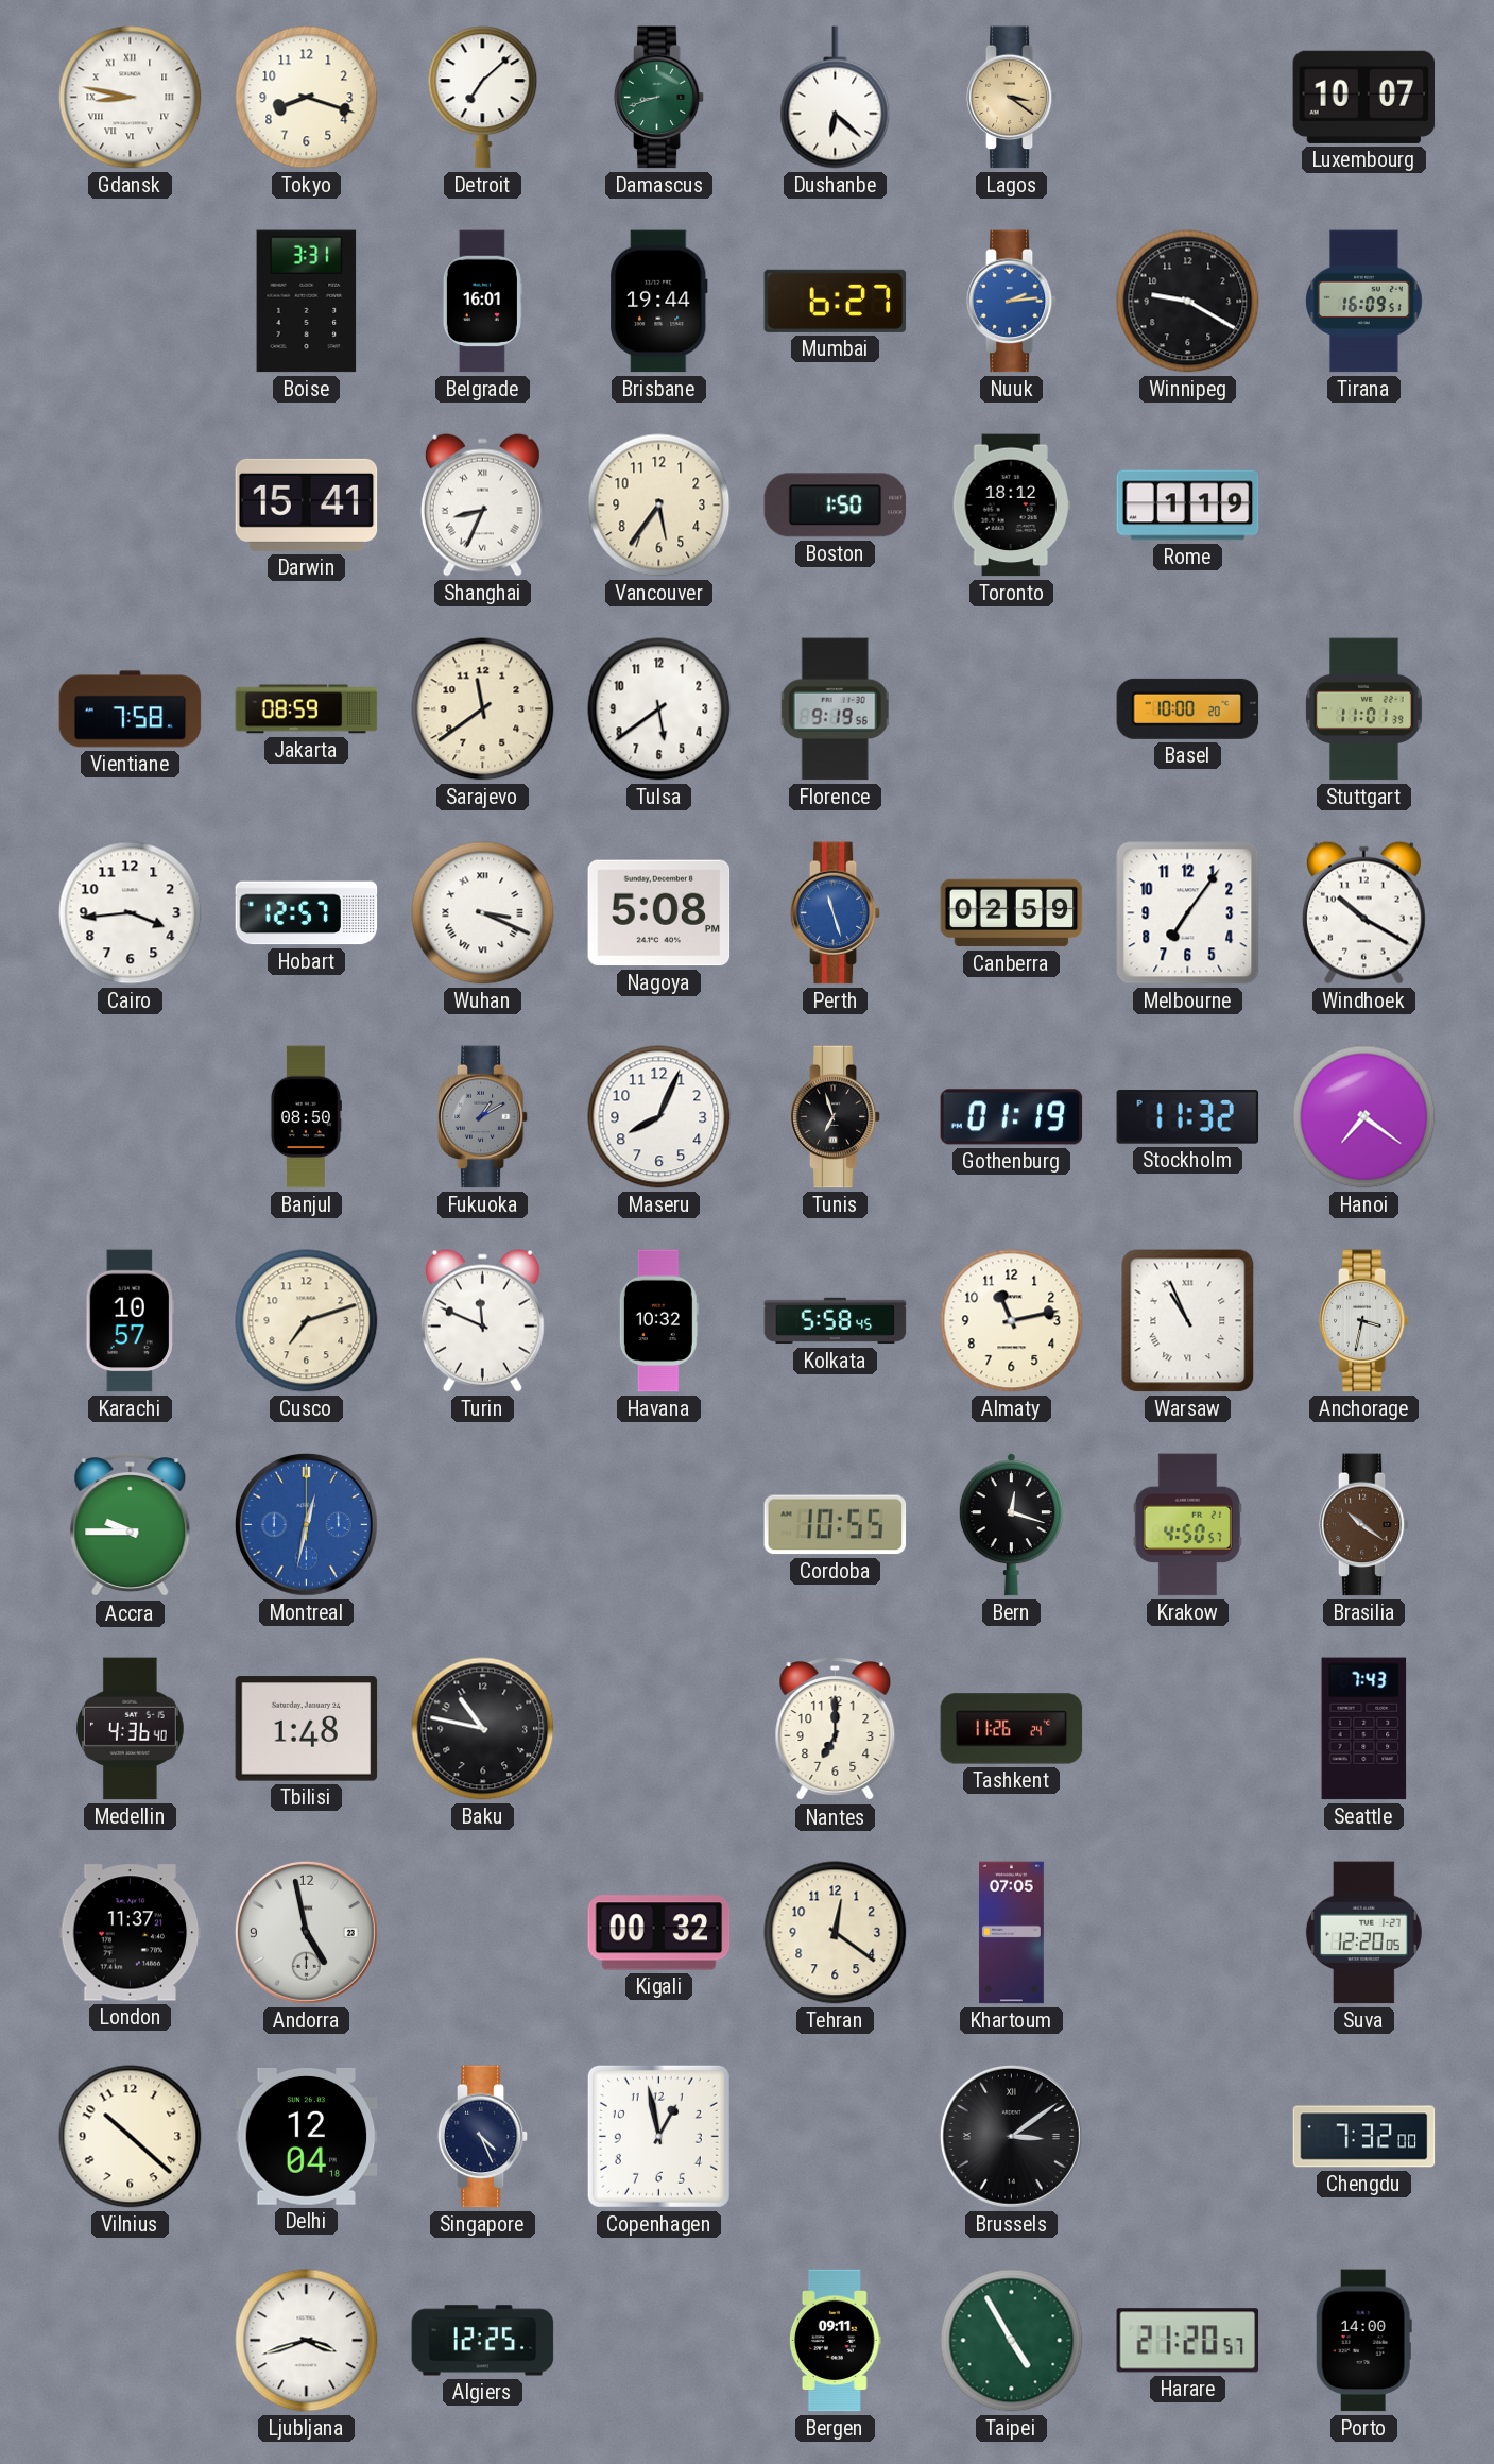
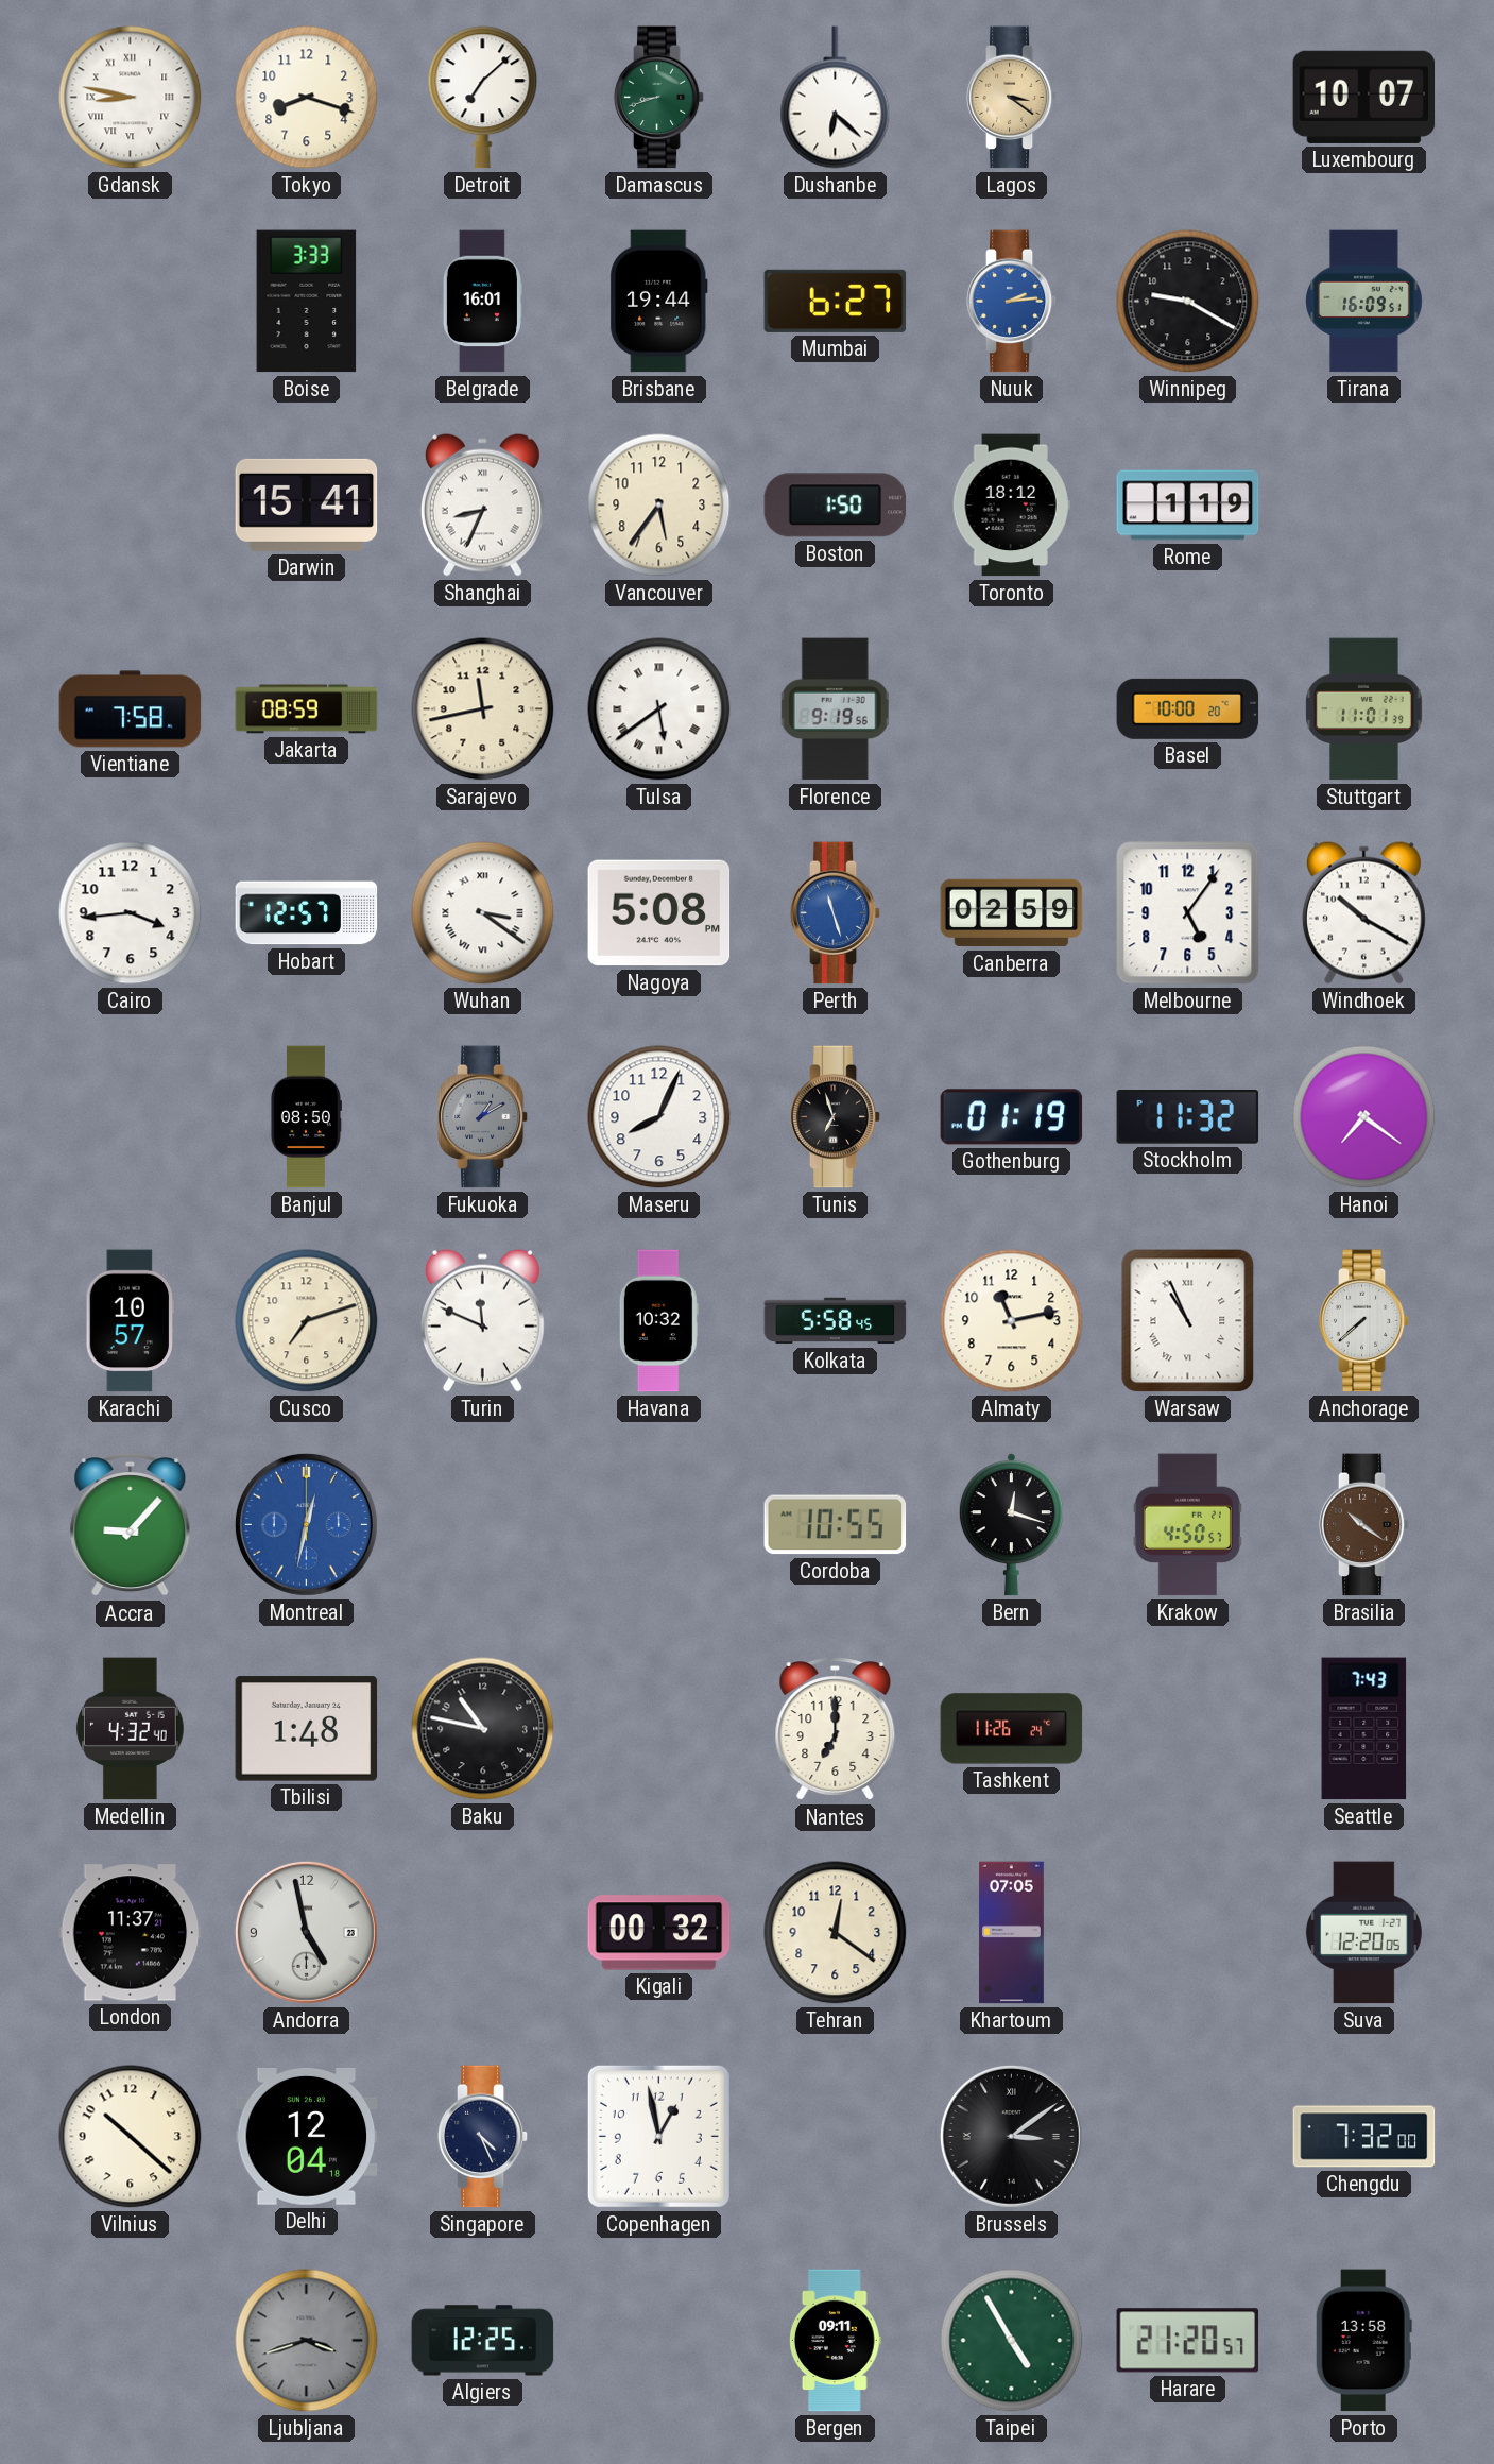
Boise: 3:31 -> 3:33
Sarajevo: 11:39 -> 11:43
Tulsa numerals: Arabic -> Roman
Wuhan: 3:19 -> 3:21
Melbourne: 7:06 -> 5:06
Anchorage: 3:32 -> 7:38
Accra: 9:45 -> 9:07
Medellin: 4:36 -> 4:32
Ljubljana dial: white -> grey
Porto: 14:00 -> 13:58
